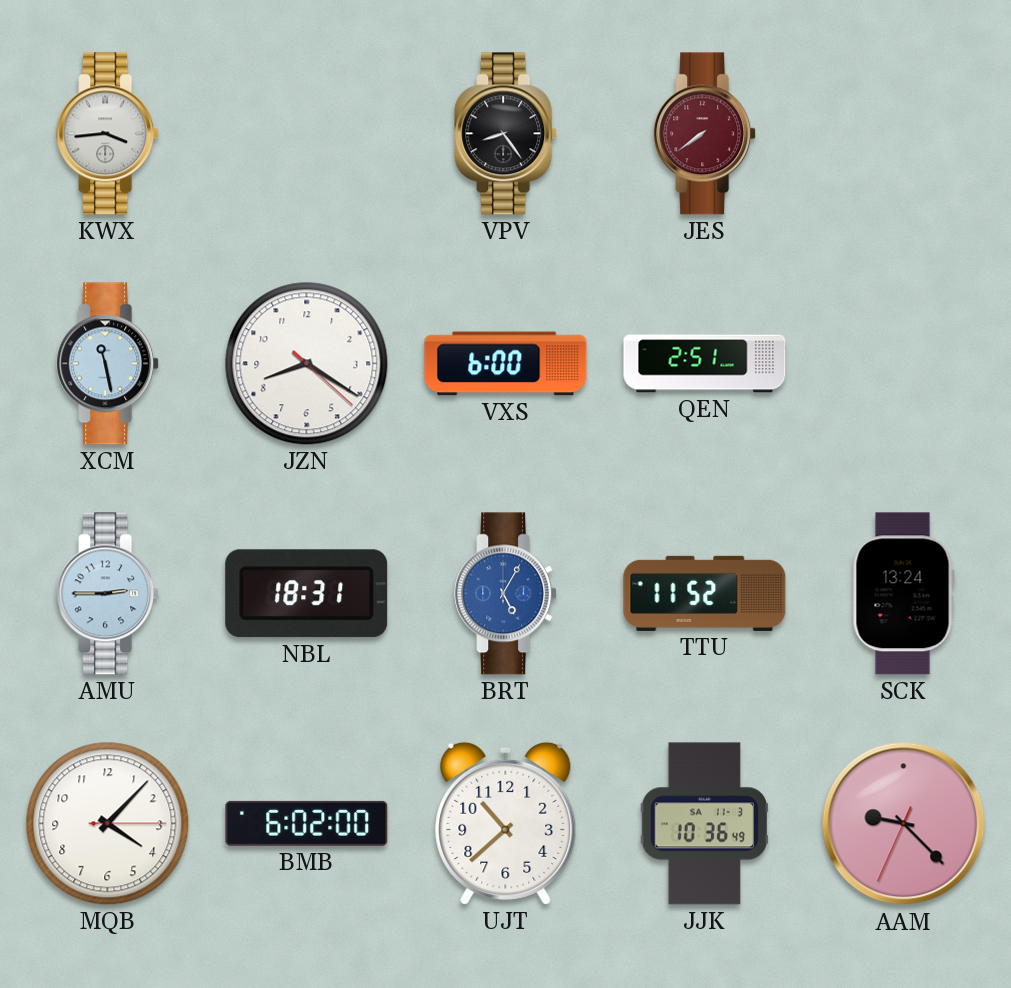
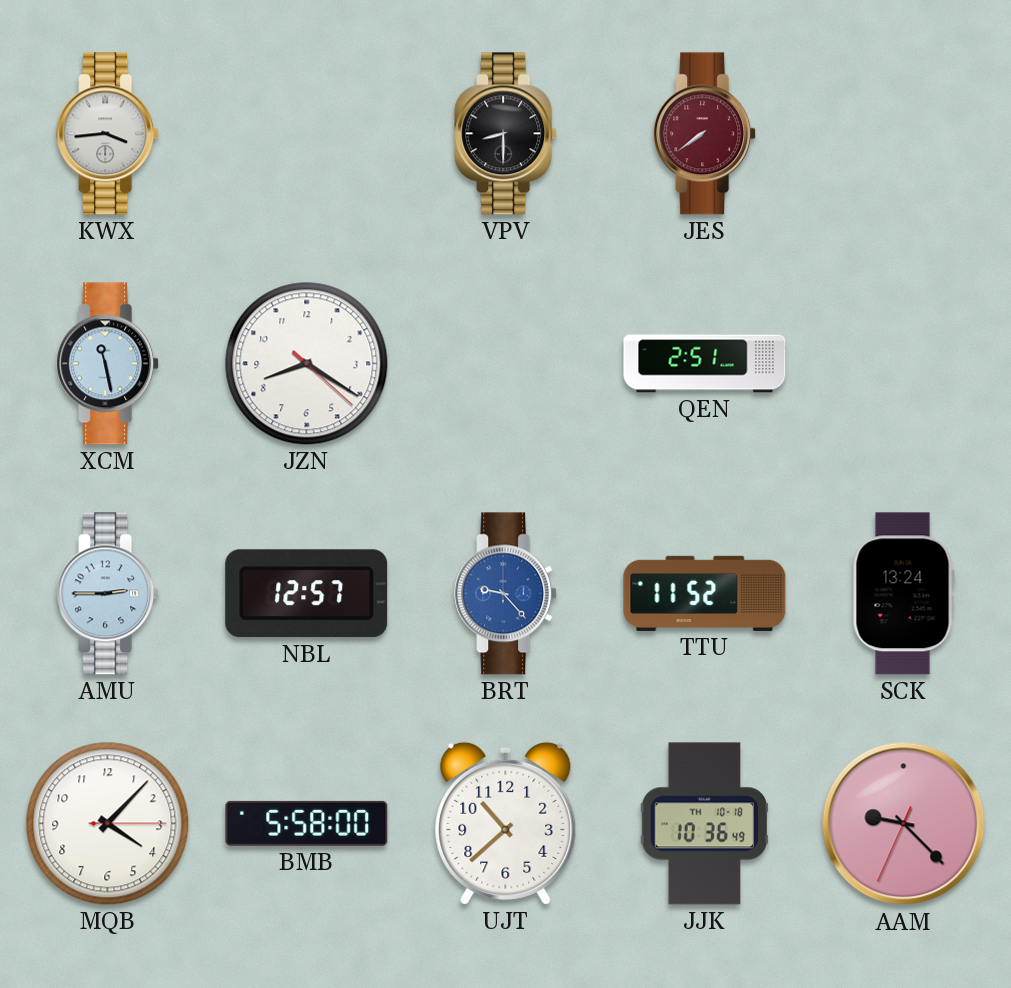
VPV: 8:24 -> 8:30
VXS: 6:00 -> none
NBL: 18:31 -> 12:57
BRT: 5:05 -> 9:23
BMB: 6:02 -> 5:58
JJK date: SA 11-3 -> TH 10-18
